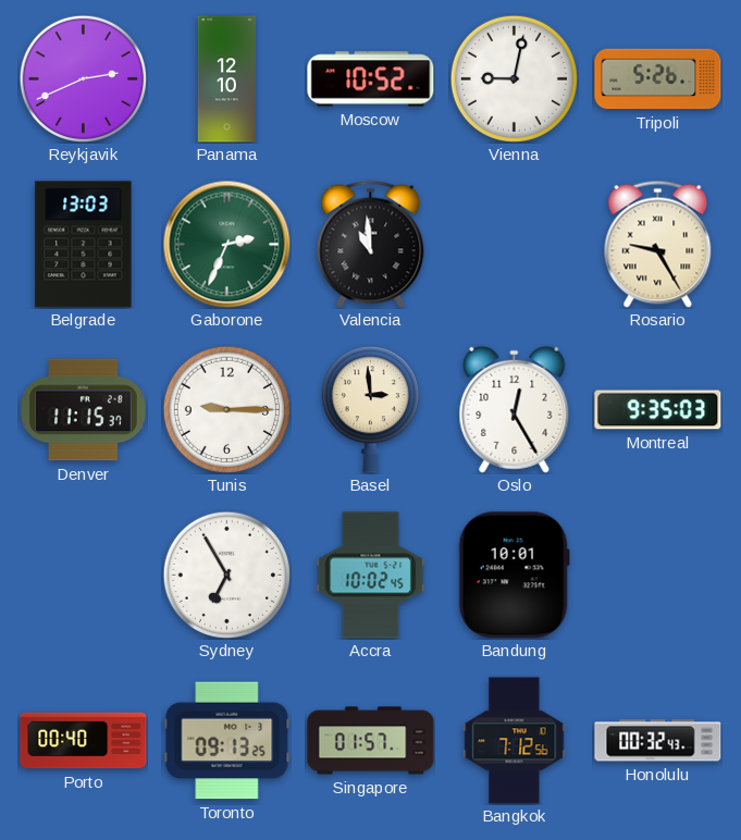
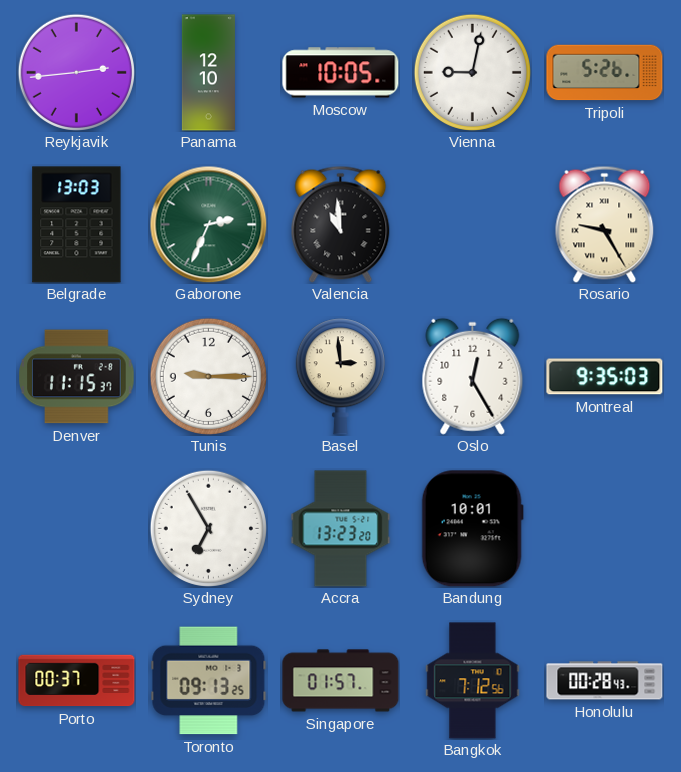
Reykjavik: 2:41 -> 2:44
Moscow: 10:52 -> 10:05
Accra: 10:02 -> 13:23
Porto: 00:40 -> 00:37
Honolulu: 00:32 -> 00:28
